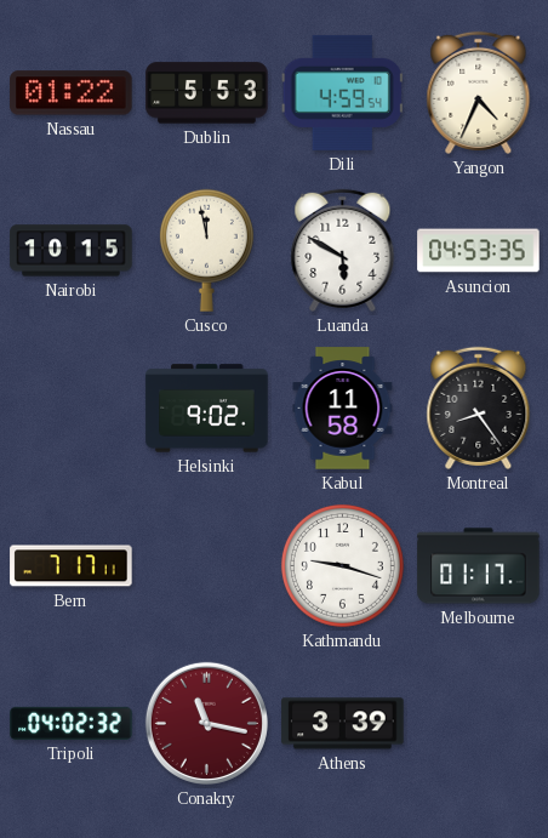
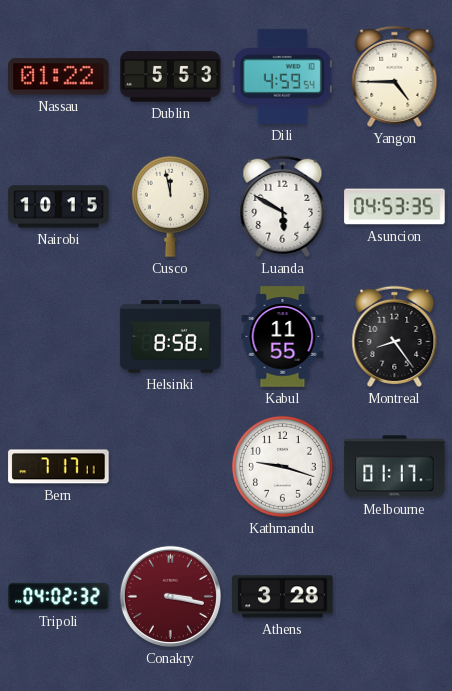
Yangon: 4:34 -> 4:45
Helsinki: 9:02 -> 8:58
Kabul: 11:58 -> 11:55
Conakry: 11:17 -> 3:17
Athens: 3:39 -> 3:28
